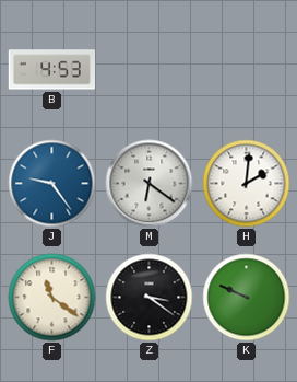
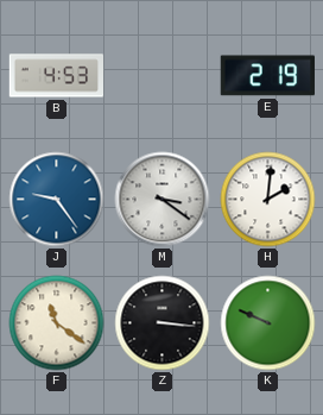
E: none -> 2:19
M: 6:21 -> 3:21
Z: 3:21 -> 3:16
